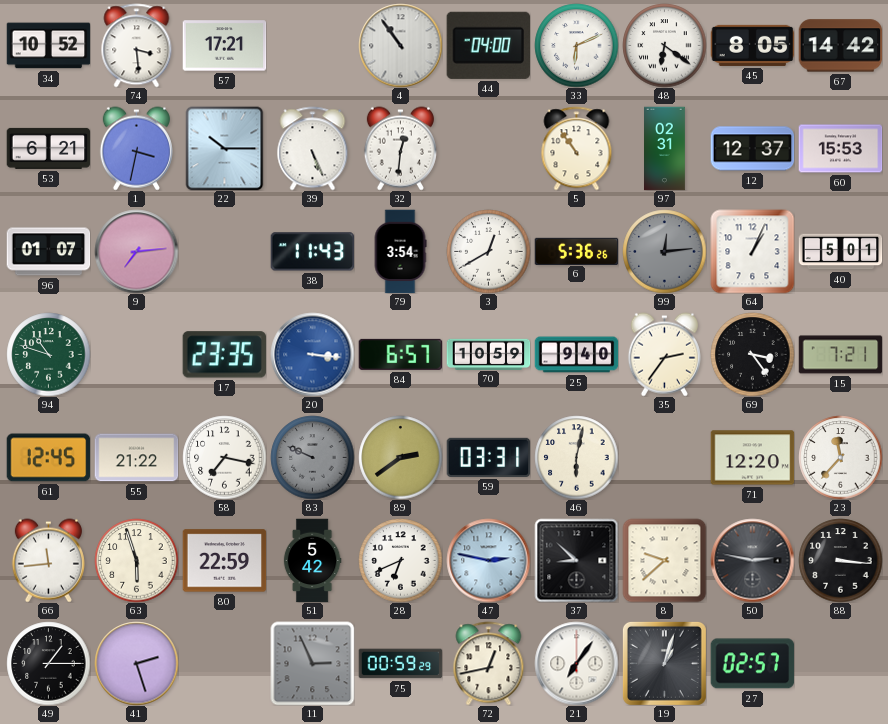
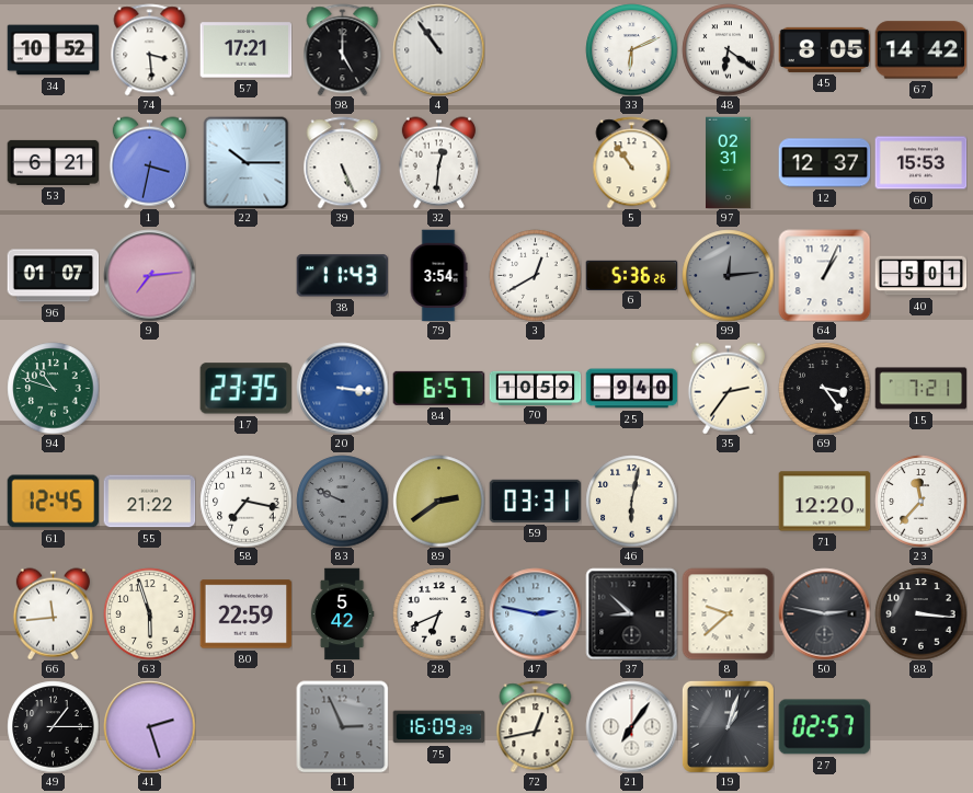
98: none -> 5:00
44: 04:00 -> none
75: 00:59 -> 16:09
